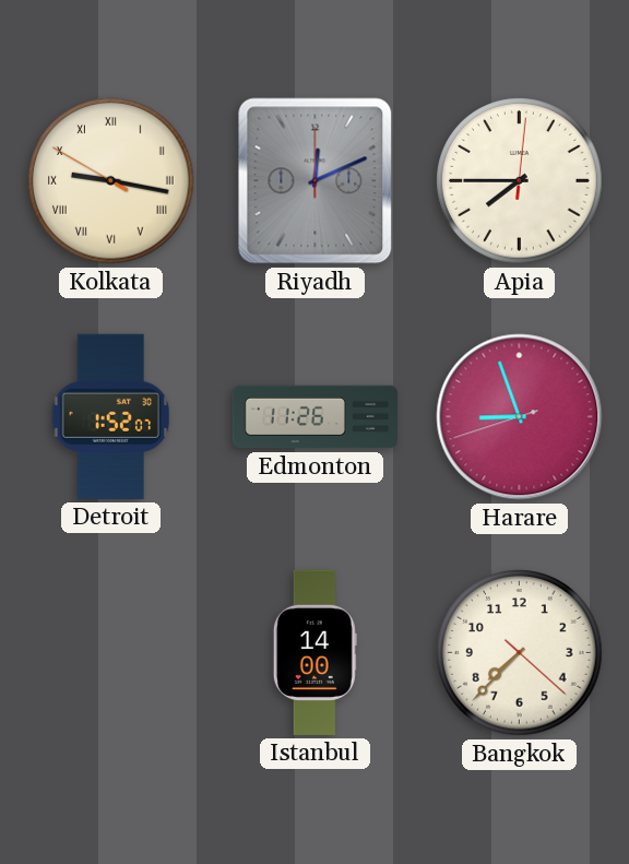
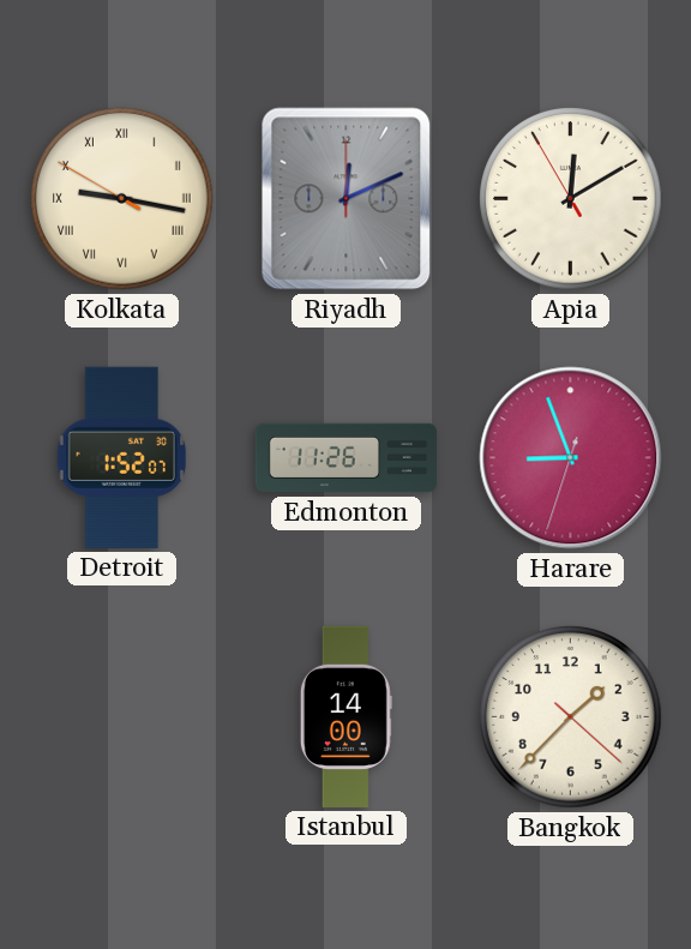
Apia: 7:45 -> 12:09
Harare: 8:56:42 -> 8:56:33
Bangkok: 7:37 -> 1:37
